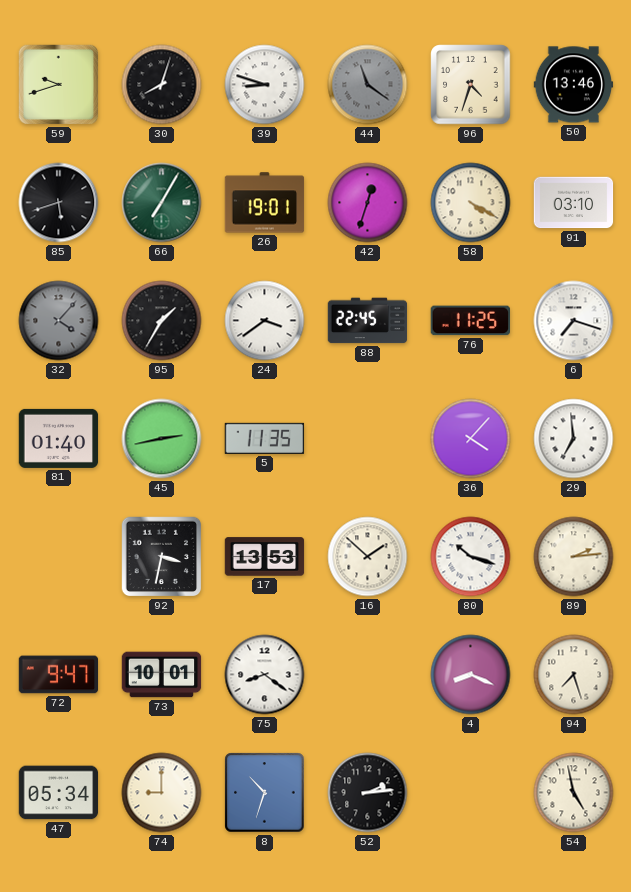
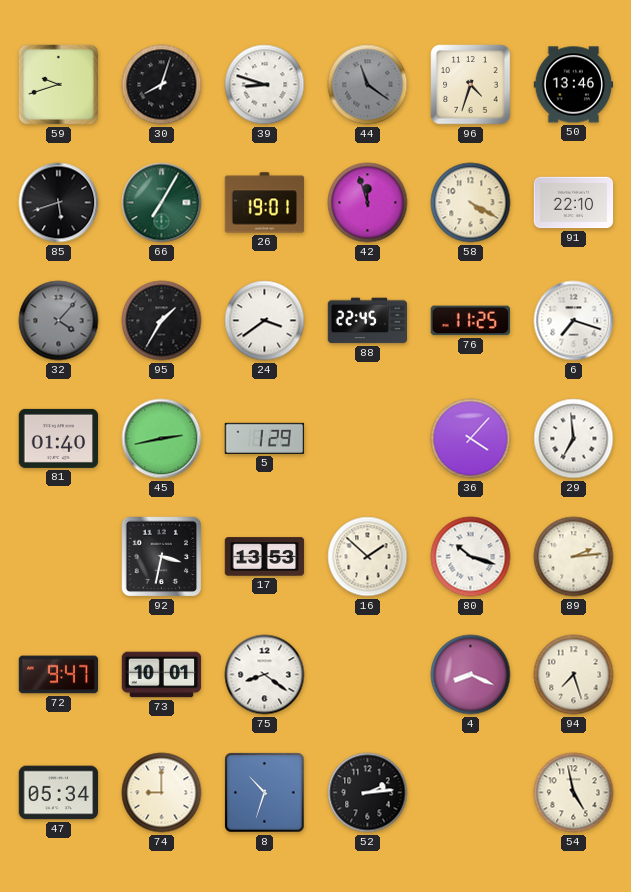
42: 12:33 -> 11:57
91: 03:10 -> 22:10
5: 11:35 -> 1:29
